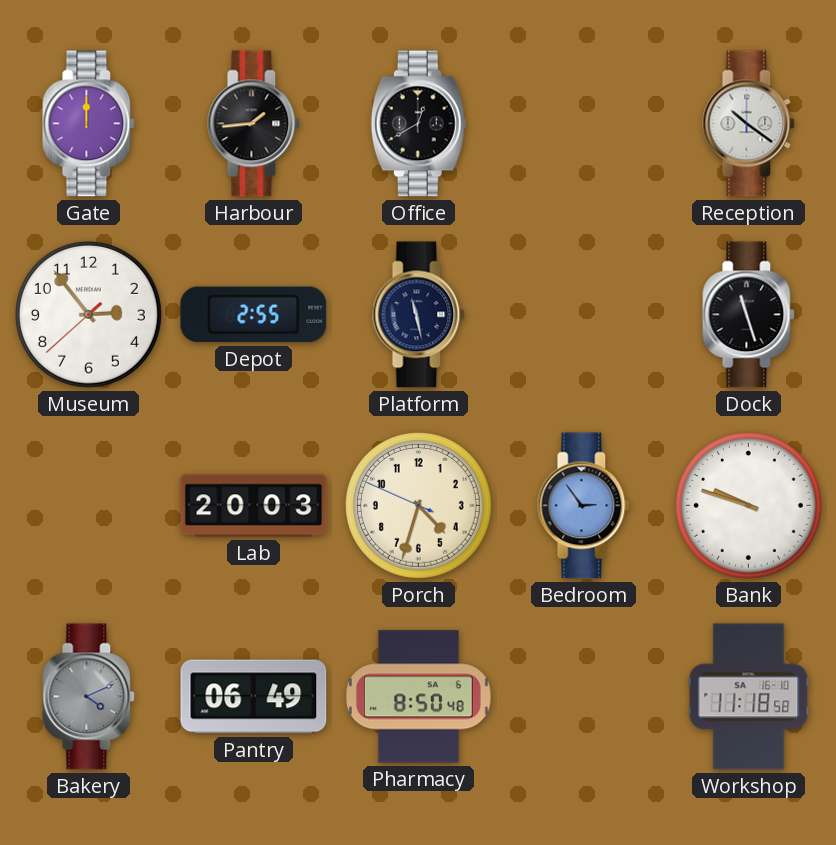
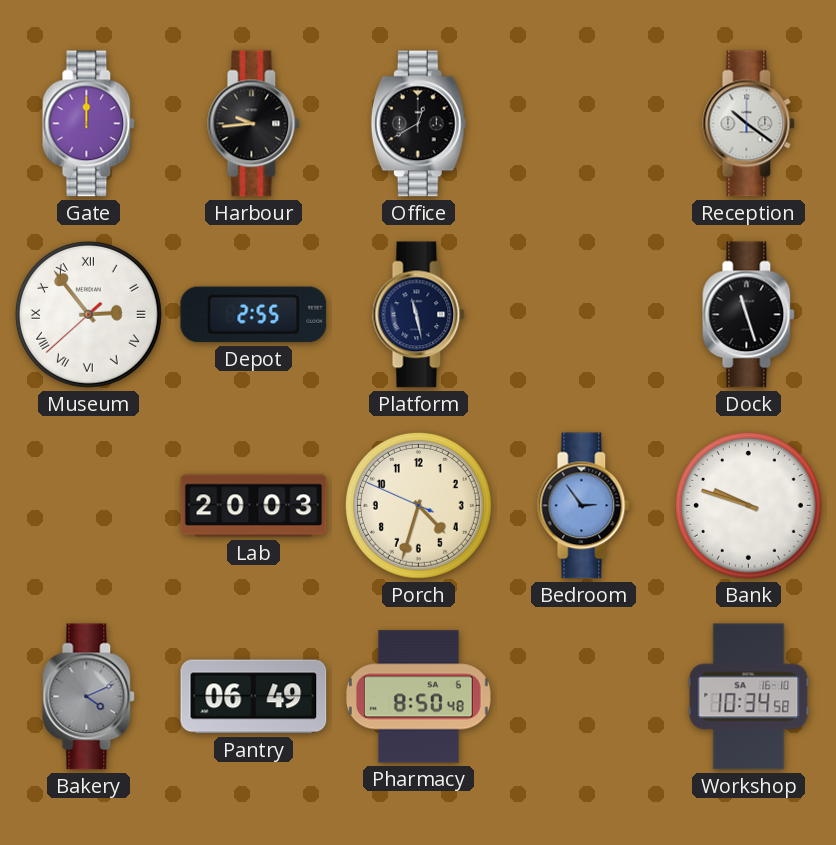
Harbour: 1:44 -> 9:44
Museum numerals: Arabic -> Roman
Workshop: 11:18 -> 10:34
